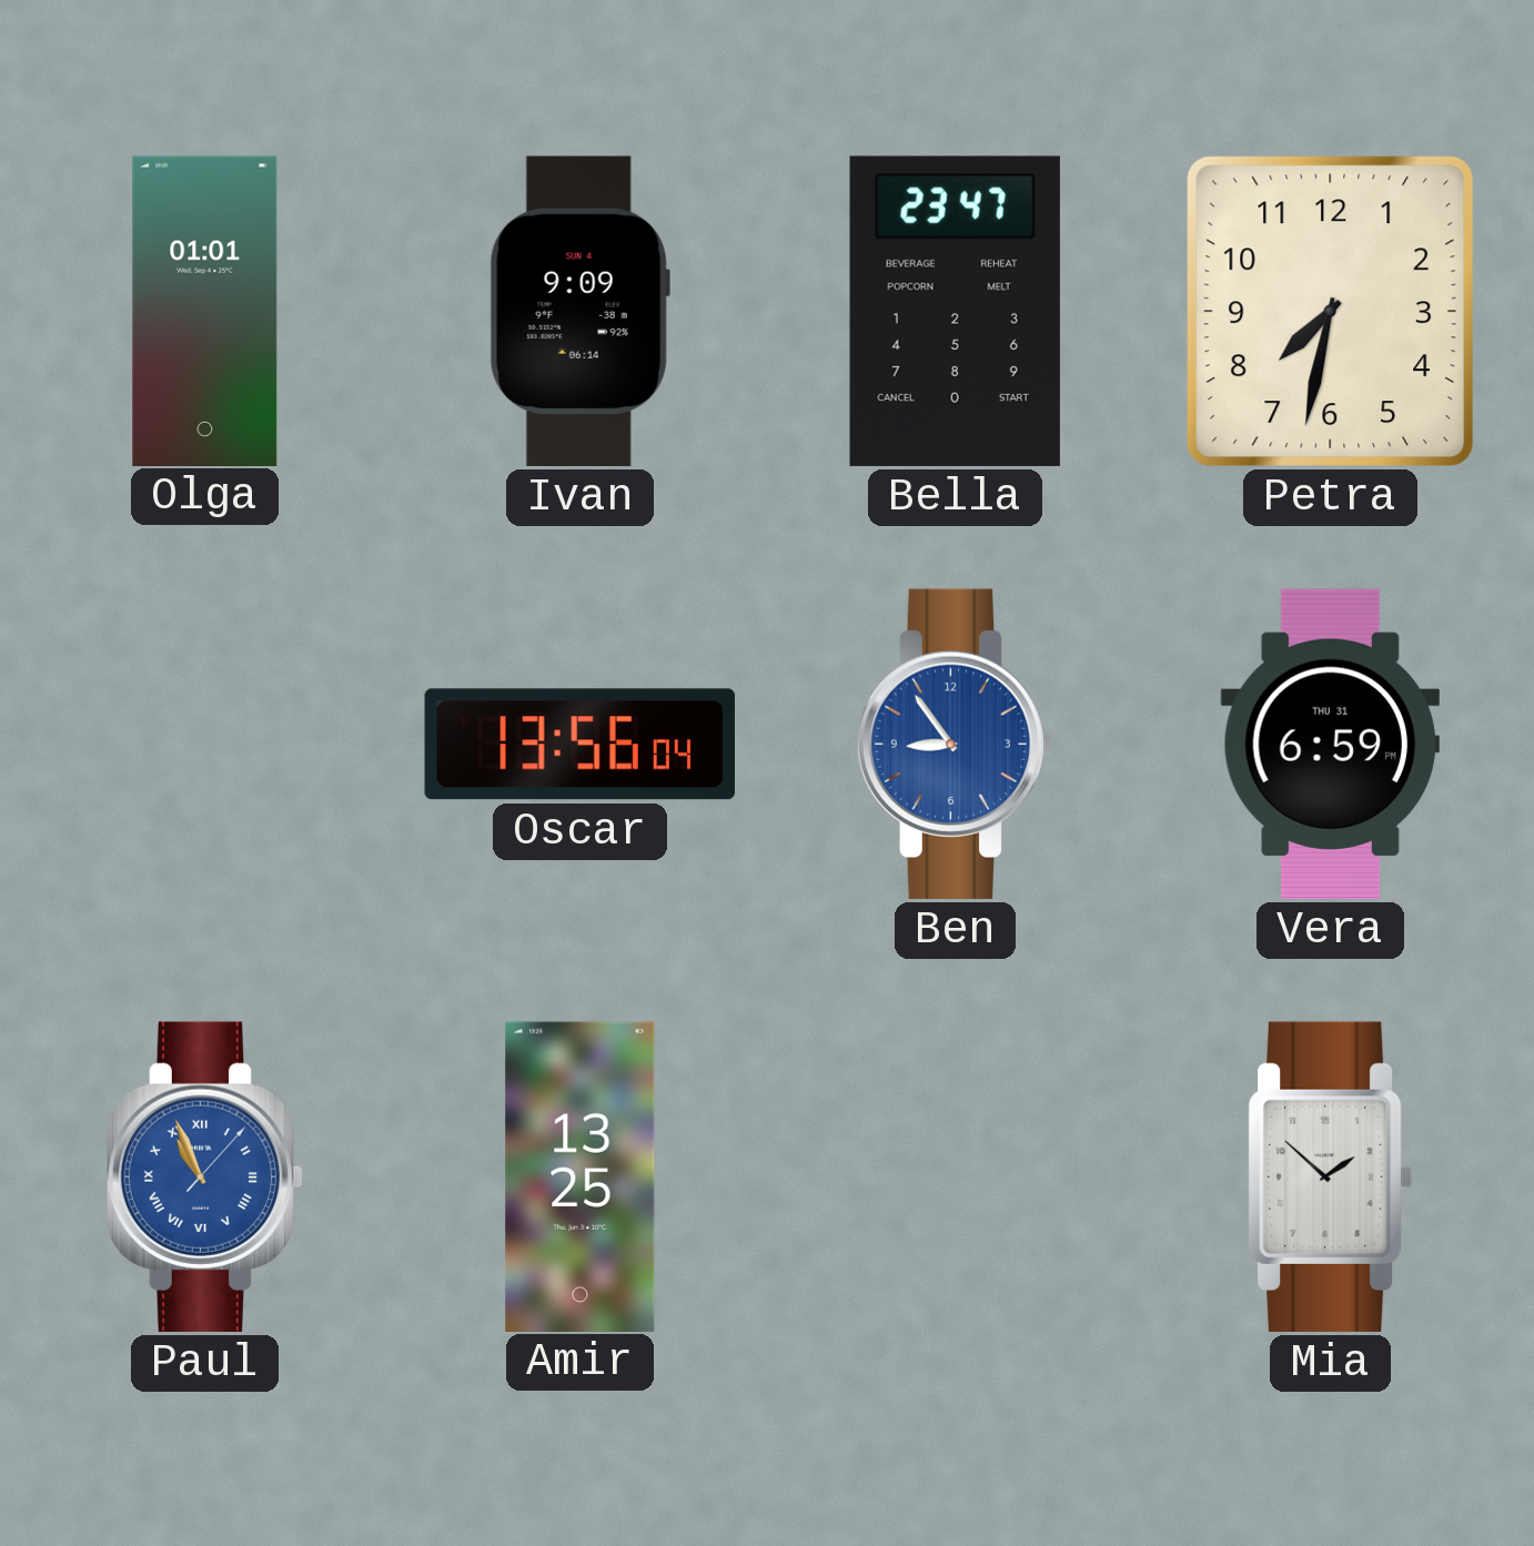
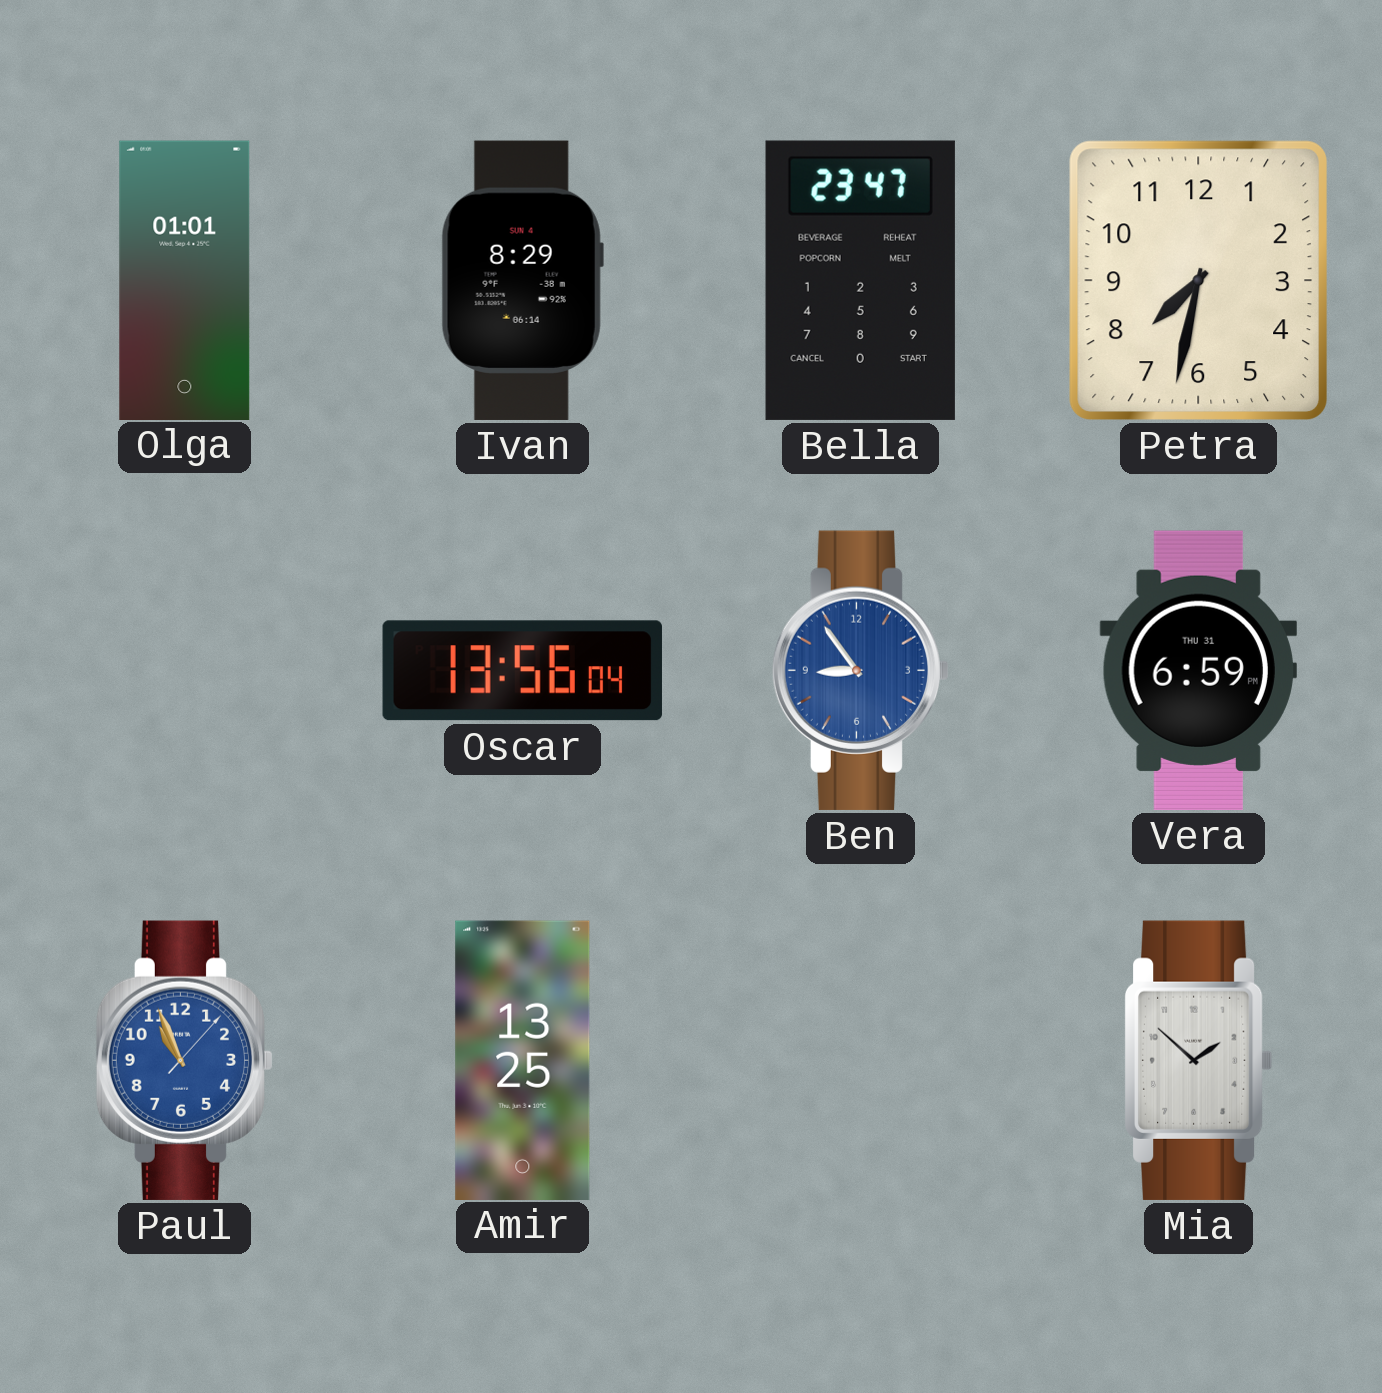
Ivan: 9:09 -> 8:29
Paul numerals: Roman -> Arabic
